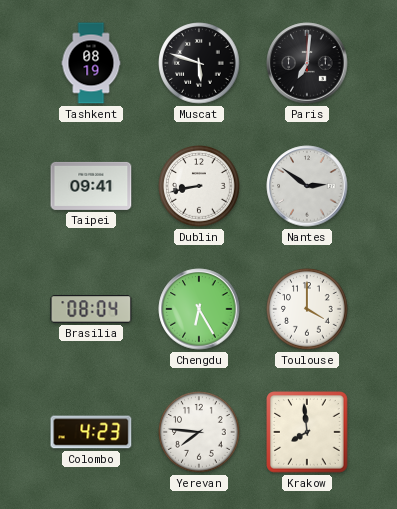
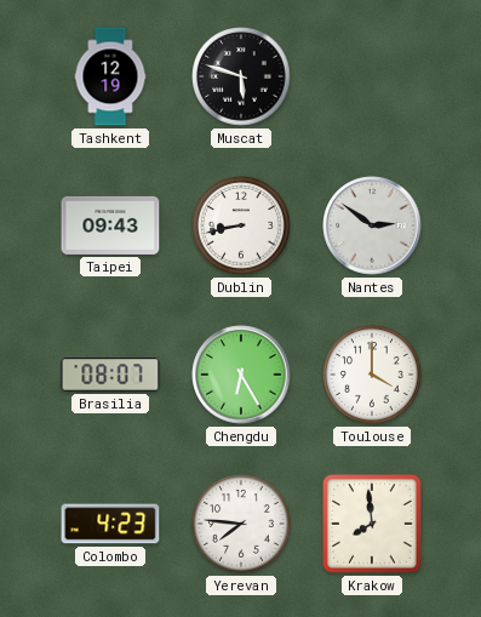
Tashkent: 08:19 -> 12:19
Paris: 7:01 -> none
Taipei: 09:41 -> 09:43
Brasilia: 08:04 -> 08:07
